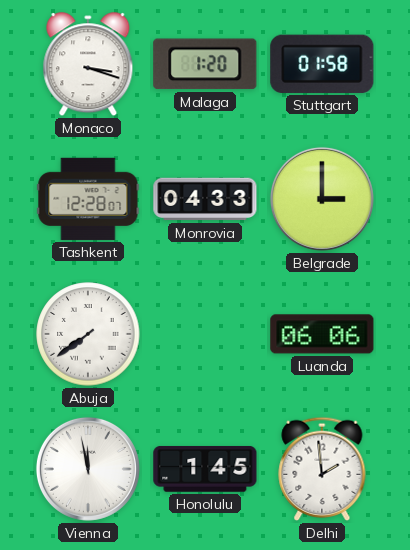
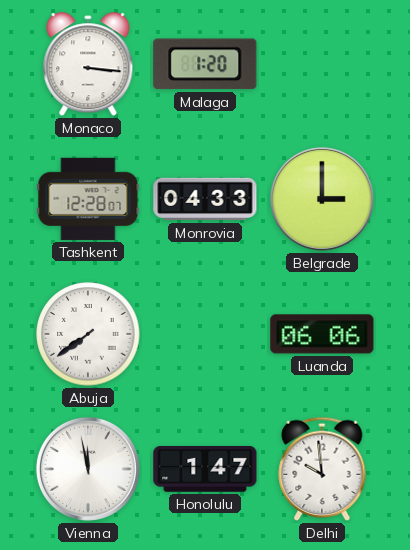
Monaco: 3:18 -> 3:16
Stuttgart: 01:58 -> none
Honolulu: 1:45 -> 1:47
Delhi: 1:59 -> 9:59
